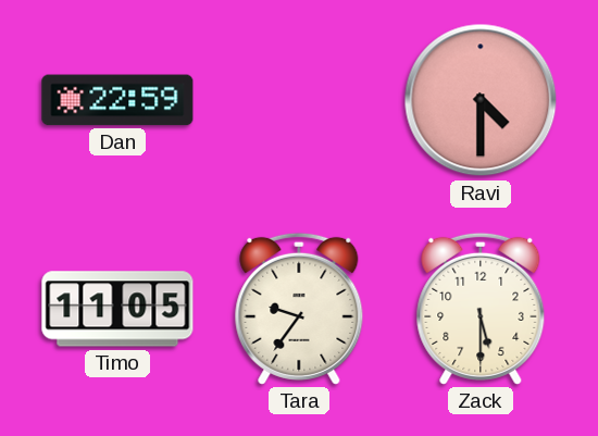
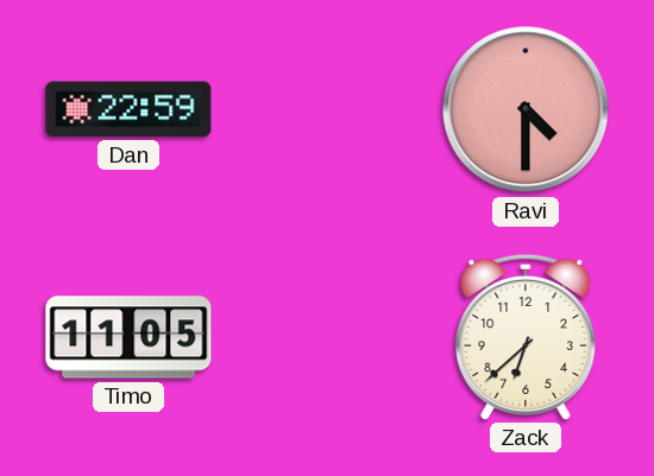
Tara: 9:36 -> none
Zack: 5:30 -> 6:38
